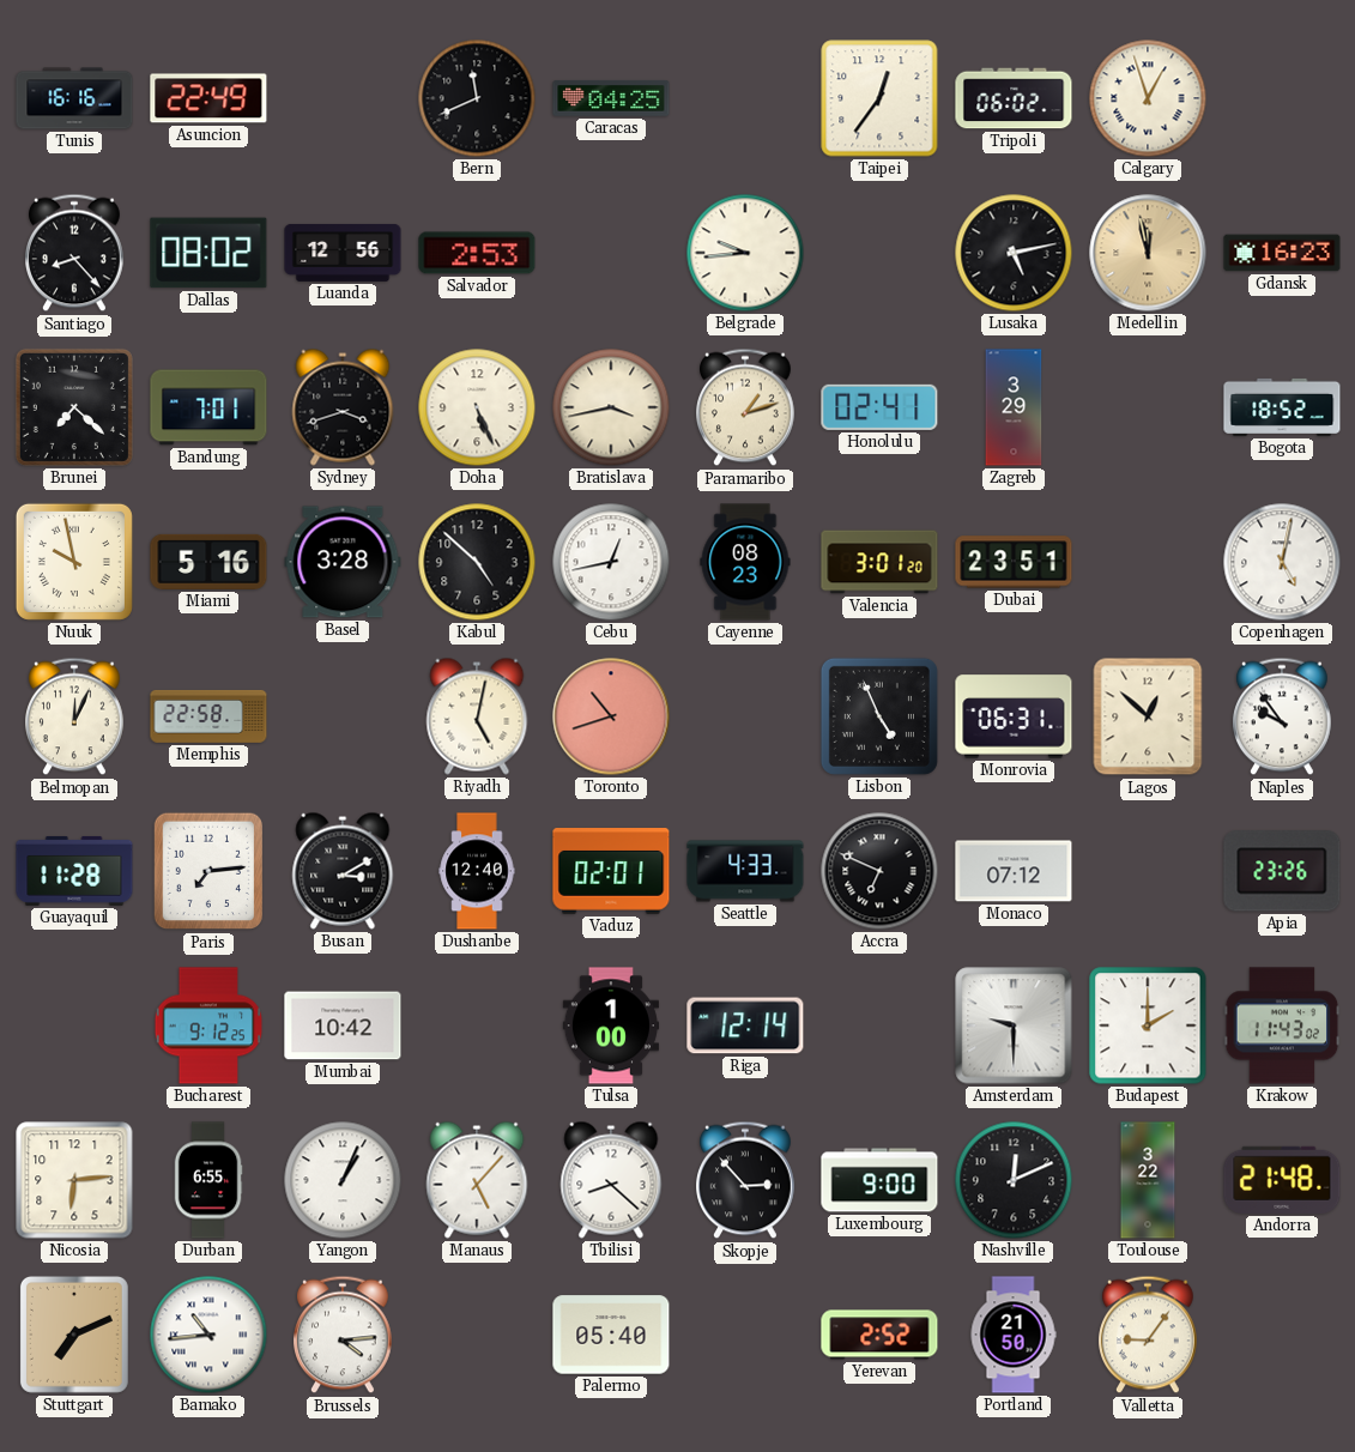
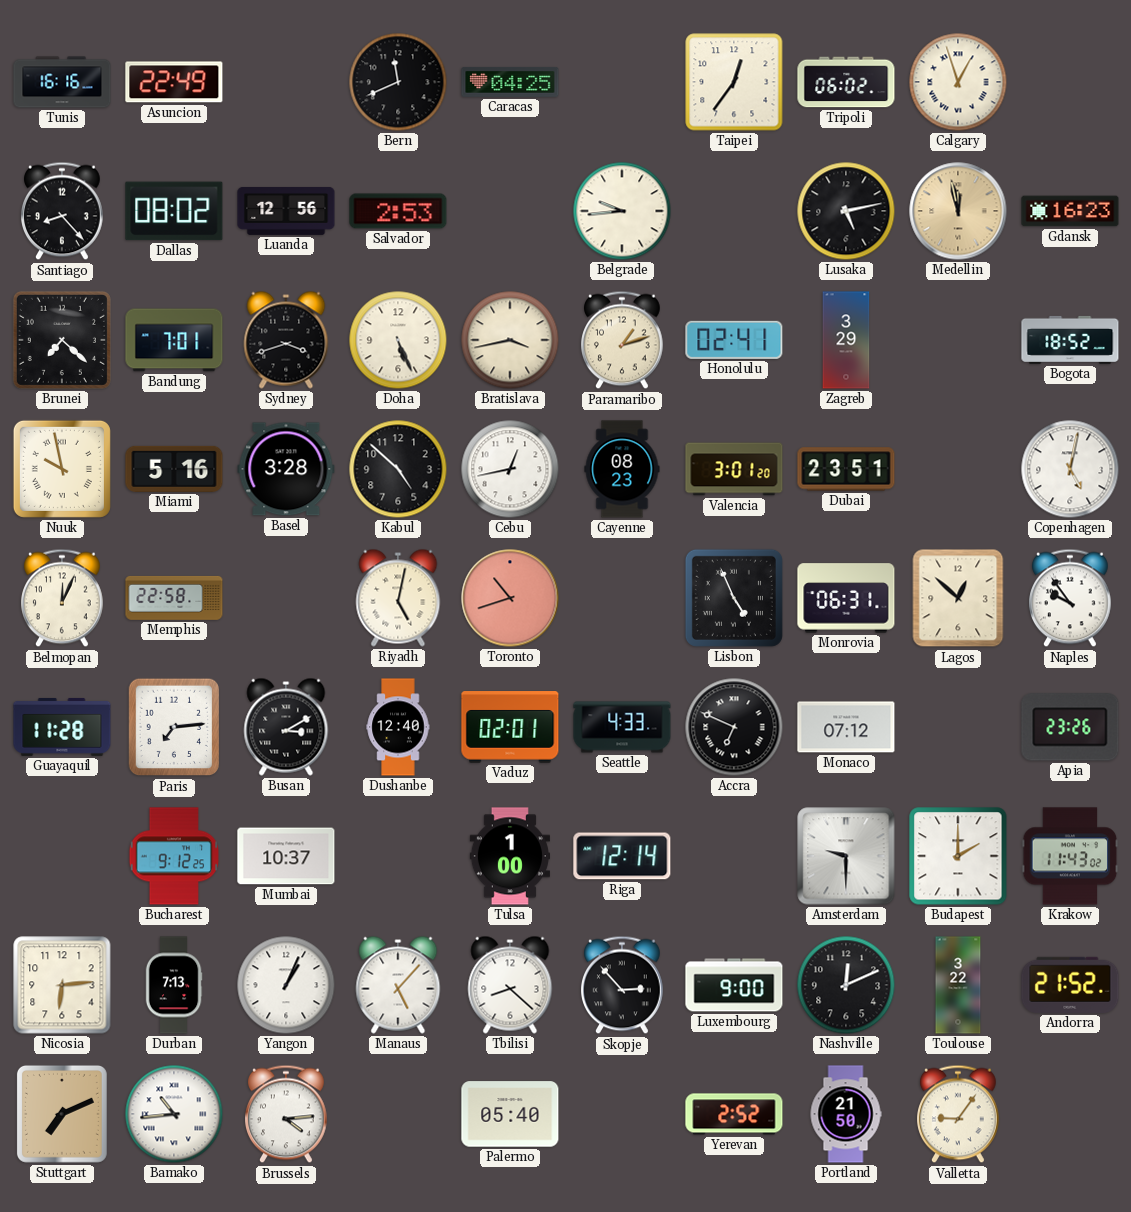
Mumbai: 10:42 -> 10:37
Durban: 6:55 -> 7:13
Andorra: 21:48 -> 21:52
